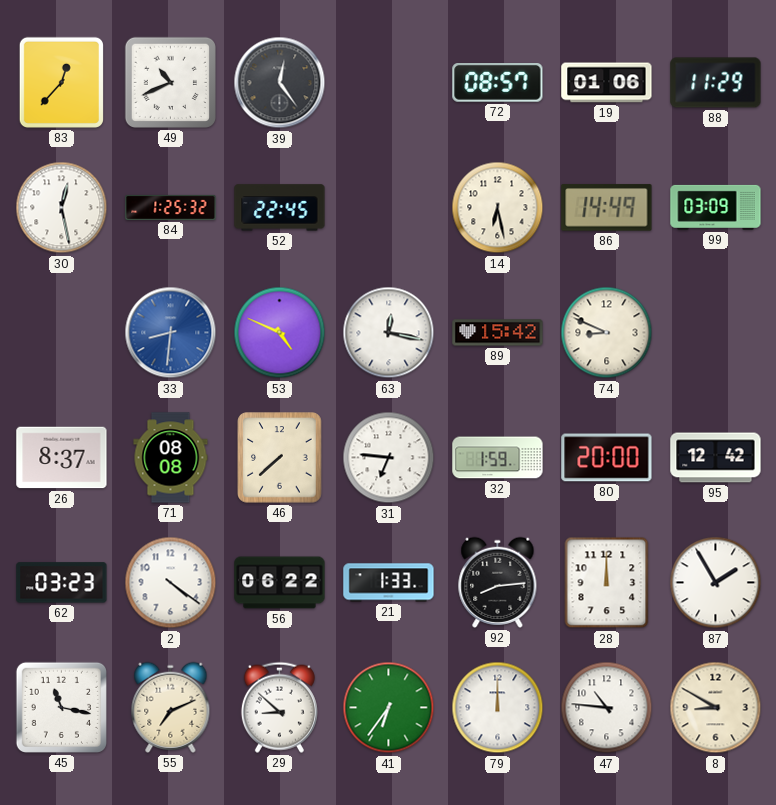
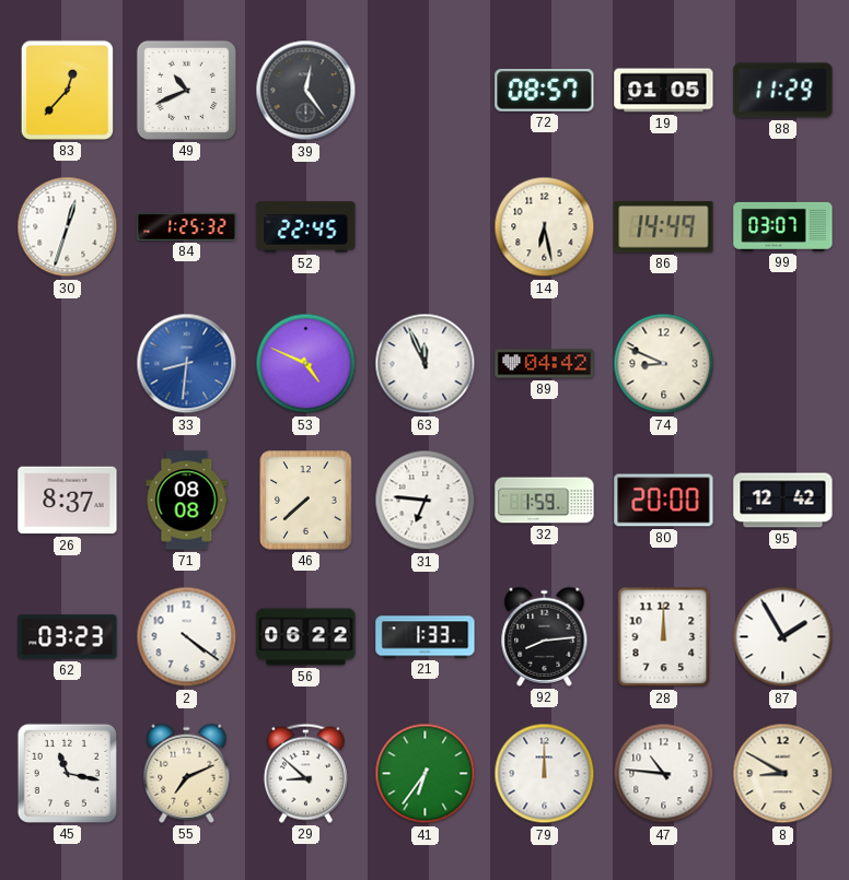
19: 01:06 -> 01:05
30: 12:28 -> 12:33
99: 03:09 -> 03:07
63: 12:17 -> 11:56
89: 15:42 -> 04:42
